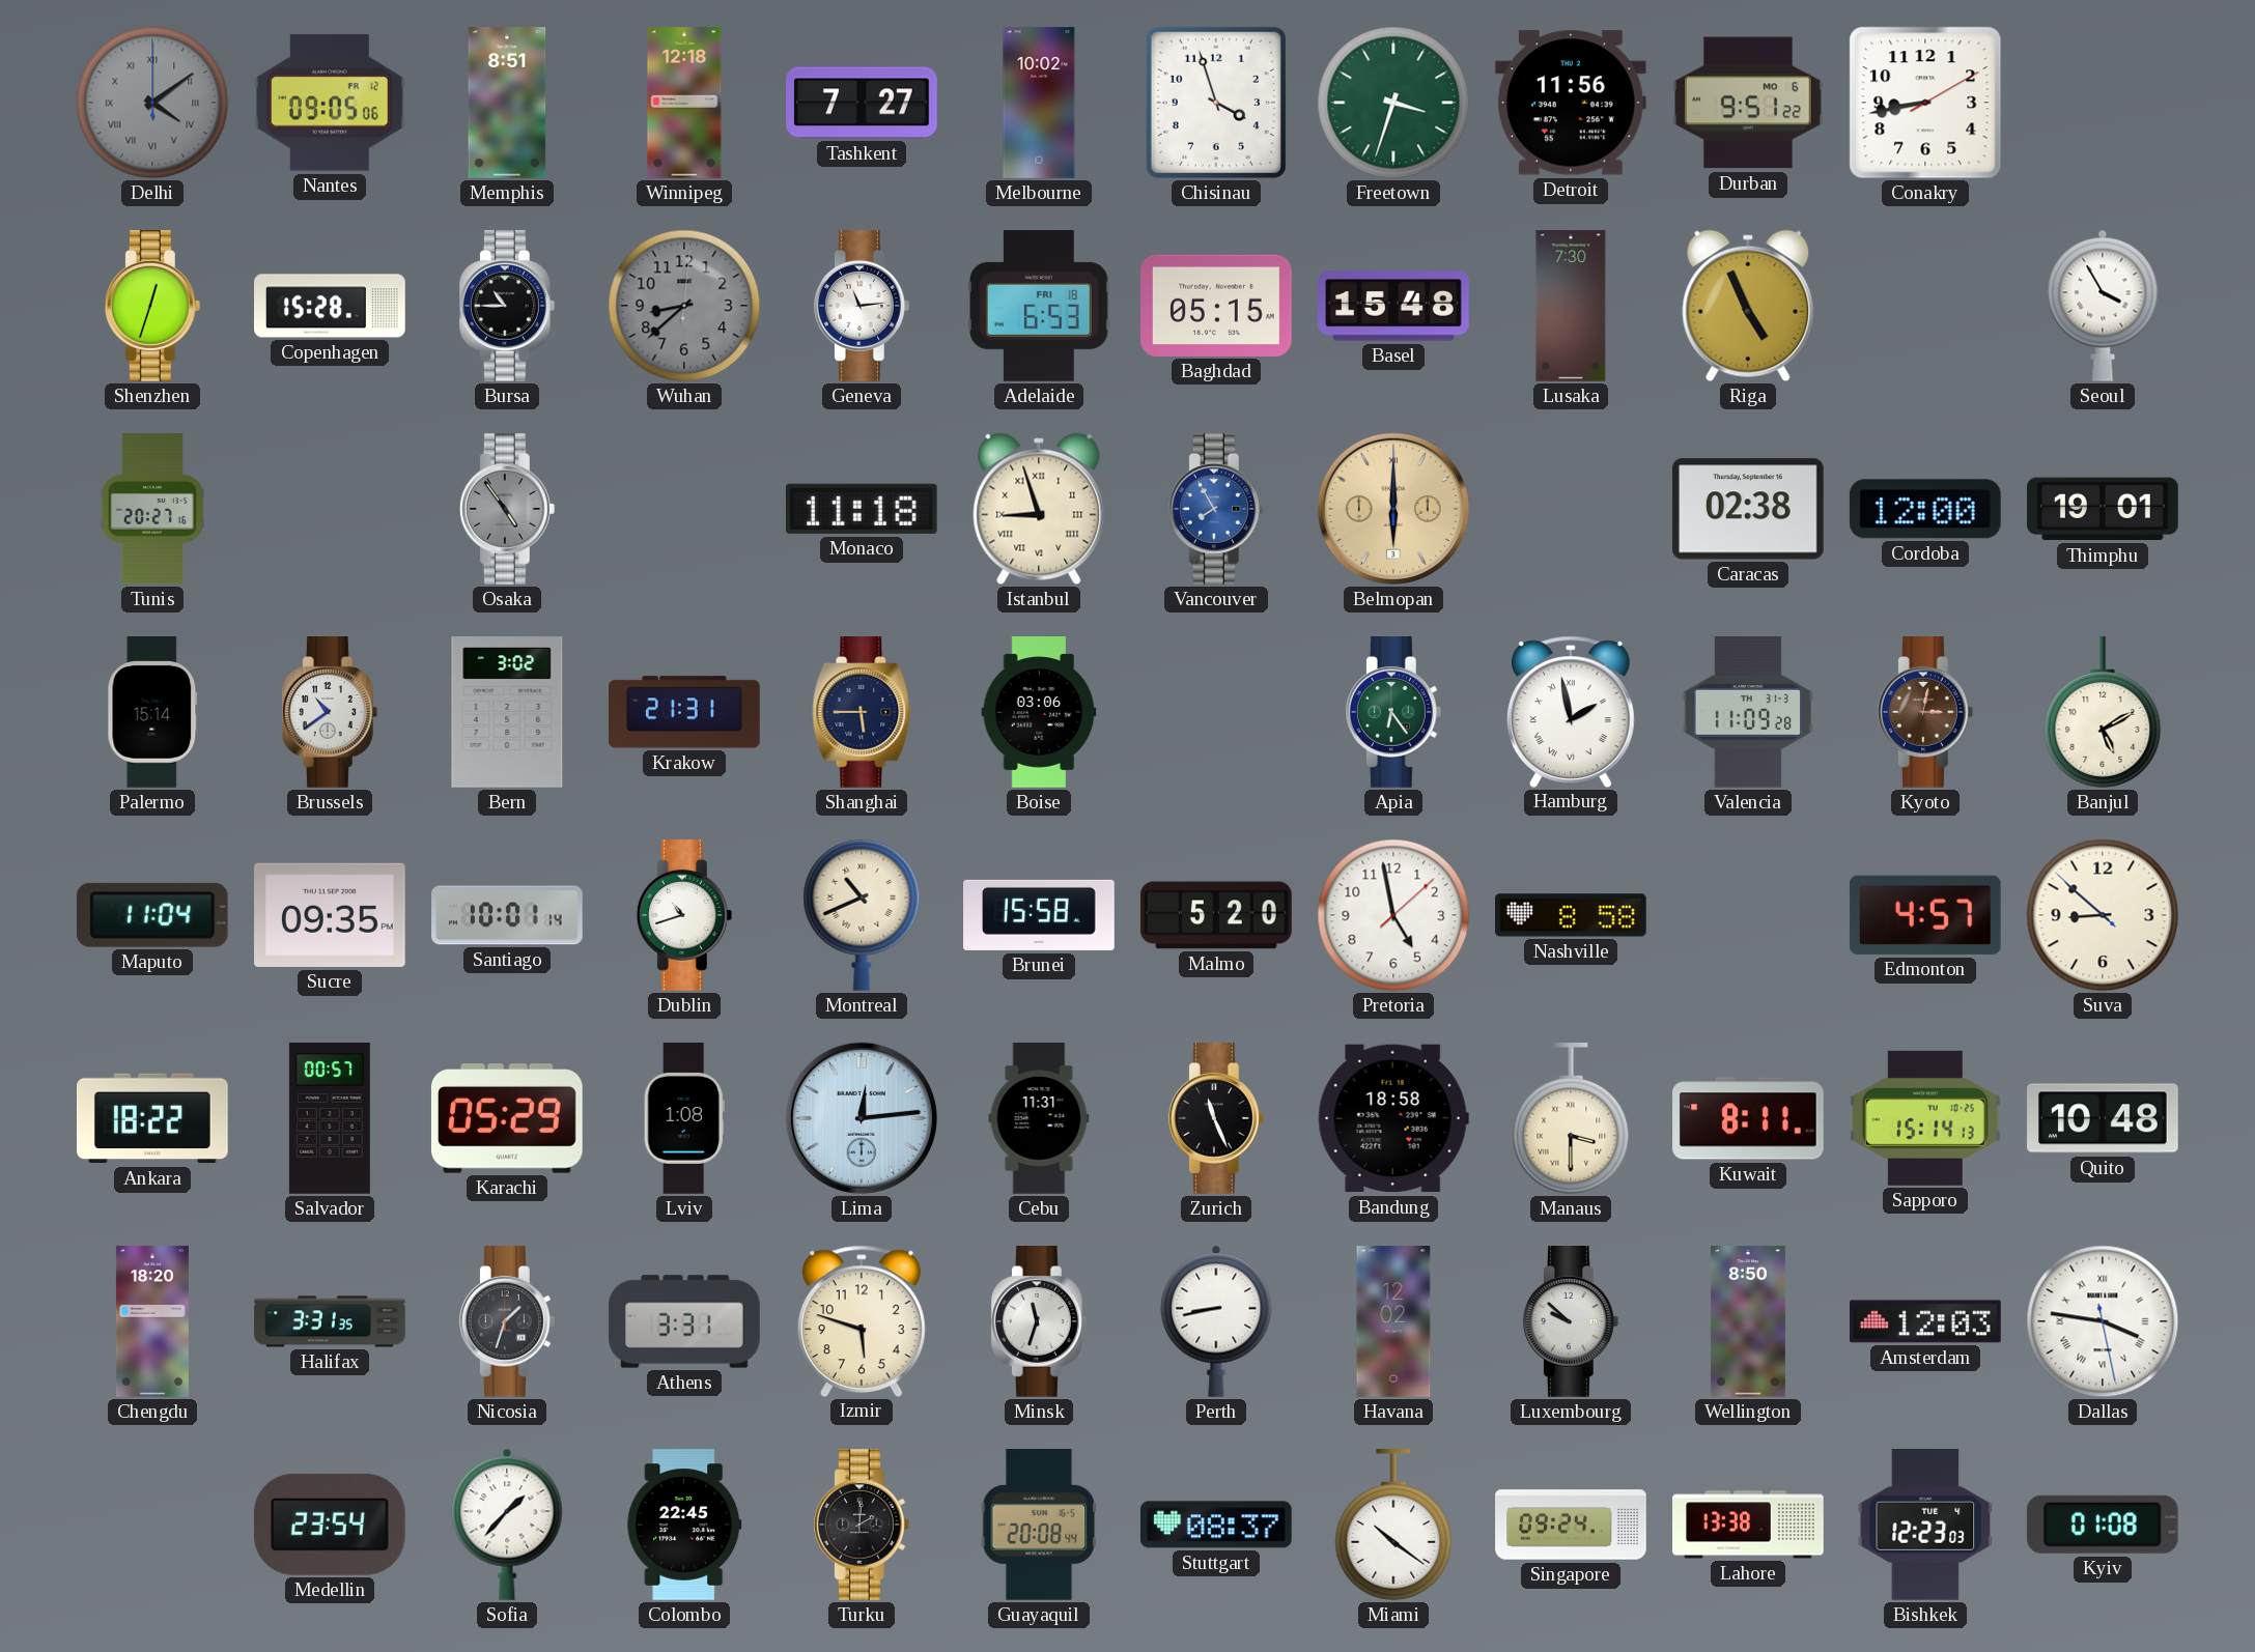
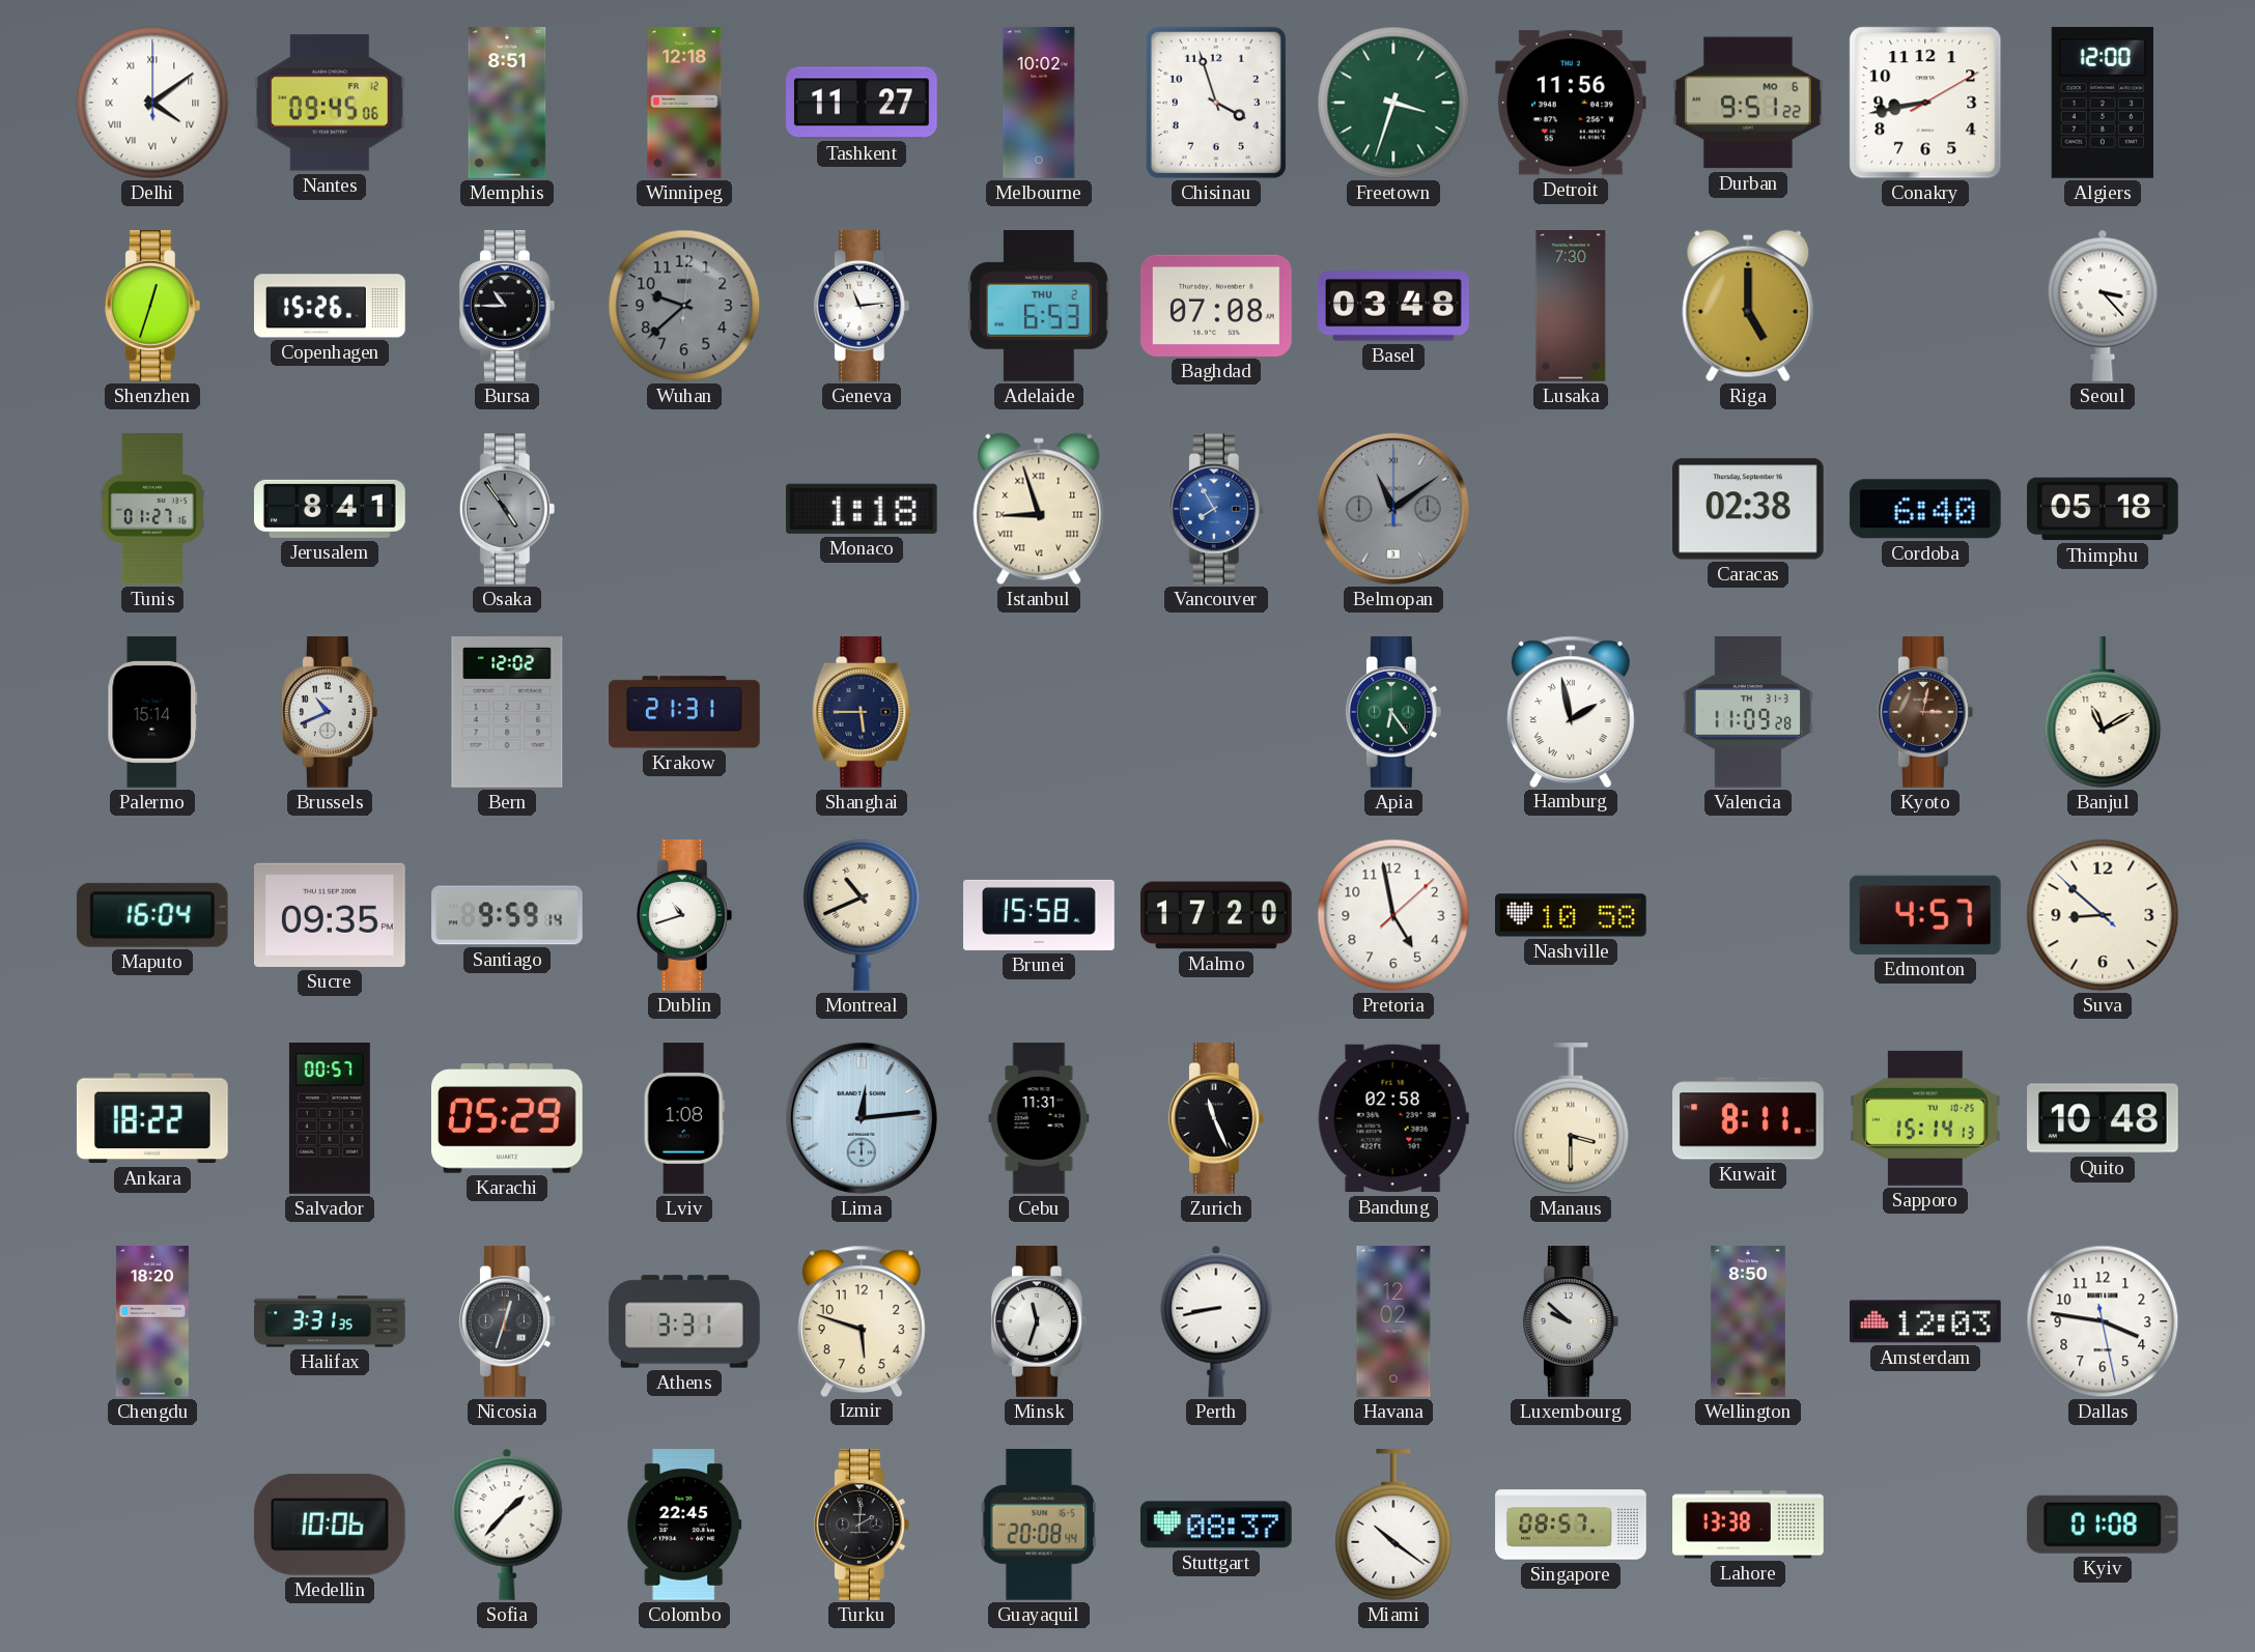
Delhi dial: grey -> white
Nantes: 09:05 -> 09:45
Tashkent: 7:27 -> 11:27
Algiers: none -> 12:00
Copenhagen: 15:28 -> 15:26
Wuhan: 8:38 -> 9:38
Adelaide date: FRI 18 -> THU 2
Baghdad: 05:15 -> 07:08
Basel: 15:48 -> 03:48
Riga: 4:56 -> 5:00
Seoul: 3:55 -> 3:23
Tunis: 20:27 -> 01:27
Jerusalem: none -> 8:41
Monaco: 11:18 -> 1:18
Belmopan: 6:00 -> 11:09
Belmopan dial: champagne -> grey
Cordoba: 12:00 -> 6:40
Thimphu: 19:01 -> 05:18
Brussels: 10:39 -> 10:41
Bern: 3:02 -> 12:02
Boise: 03:06 -> none
Banjul: 5:10 -> 11:10
Maputo: 11:04 -> 16:04
Santiago: 10:01 -> 9:59
Malmo: 5:20 -> 17:20
Nashville: 8:58 -> 10:58
Bandung: 18:58 -> 02:58
Nicosia: 1:33 -> 12:33
Dallas numerals: Roman -> Arabic
Medellin: 23:54 -> 10:06
Singapore: 09:24 -> 08:57
Bishkek: 12:23 -> none
